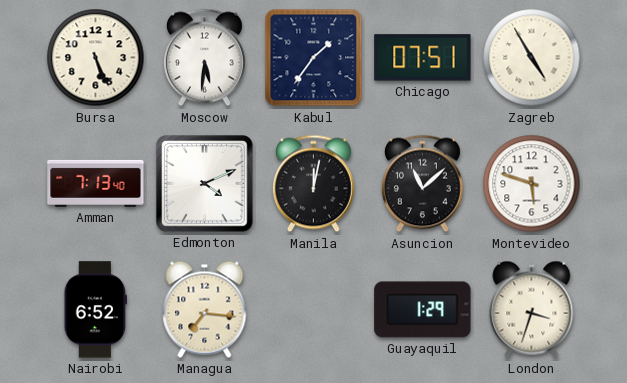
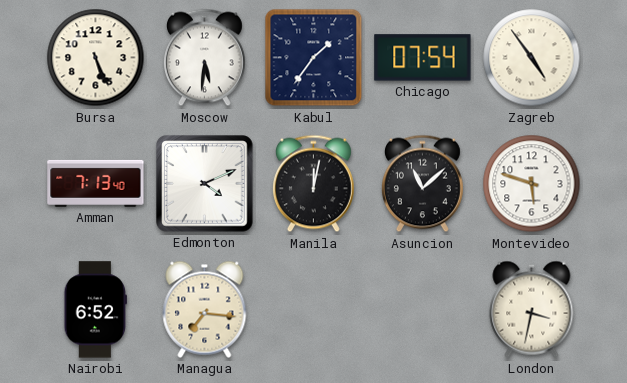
Chicago: 07:51 -> 07:54
Zagreb: 4:55 -> 4:54
Guayaquil: 1:29 -> none
London: 3:33 -> 3:32
